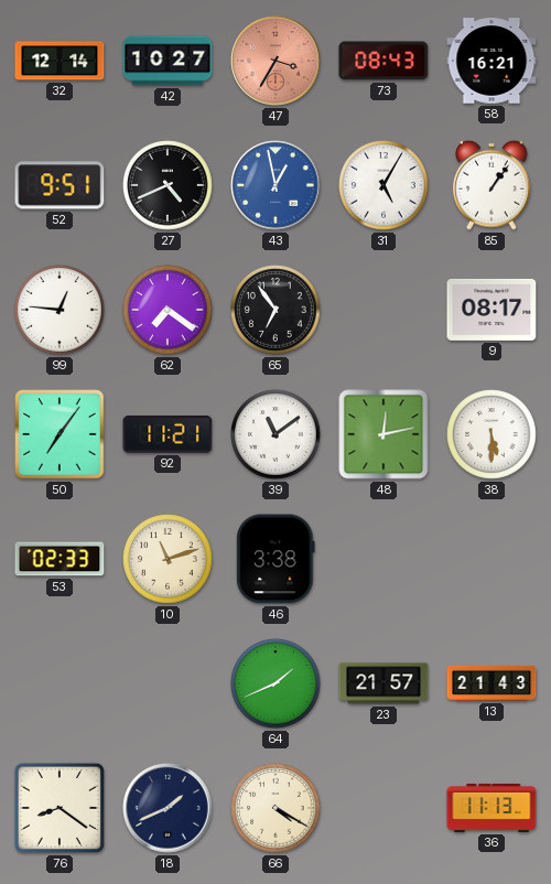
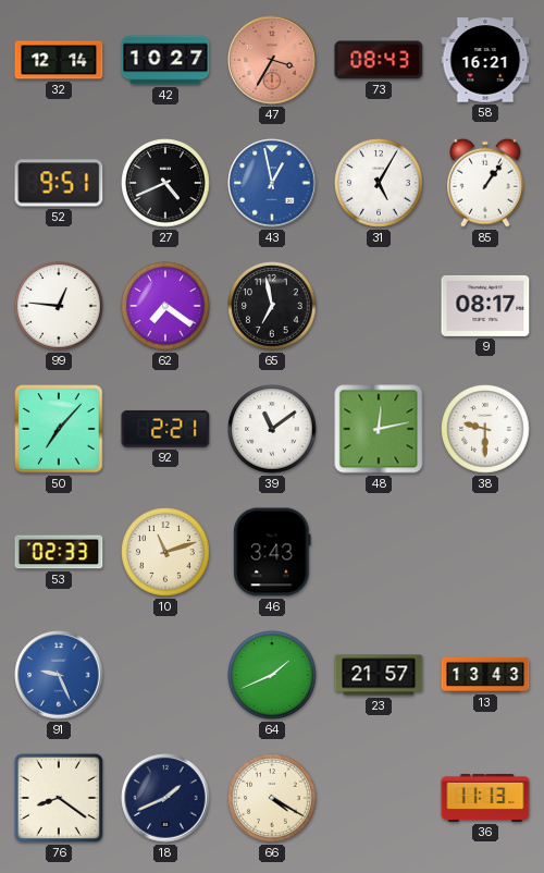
65: 6:54 -> 6:58
50: 7:06 -> 7:07
92: 11:21 -> 2:21
38: 5:30 -> 9:30
46: 3:38 -> 3:43
91: none -> 9:26
13: 21:43 -> 13:43
